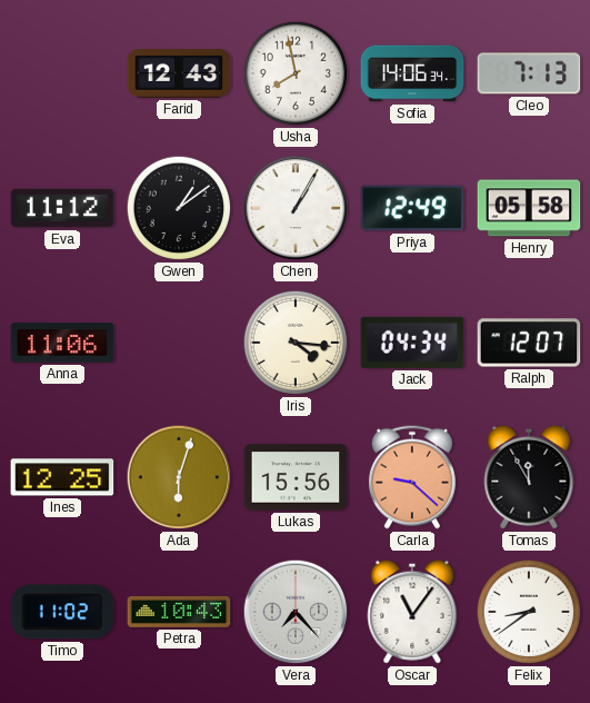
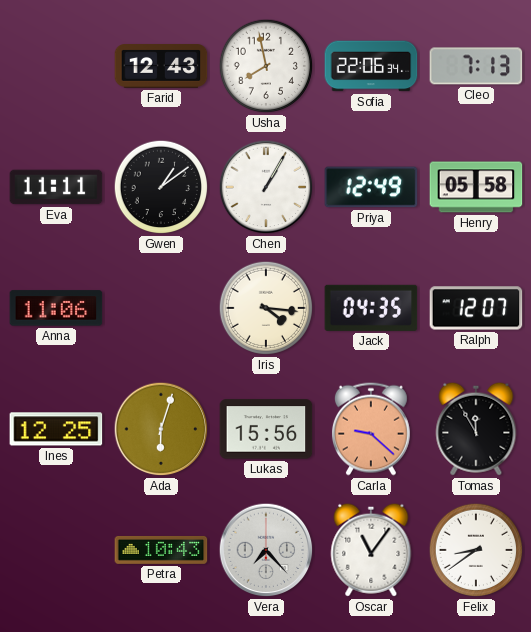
Sofia: 14:06 -> 22:06
Eva: 11:12 -> 11:11
Jack: 04:34 -> 04:35
Timo: 11:02 -> none
